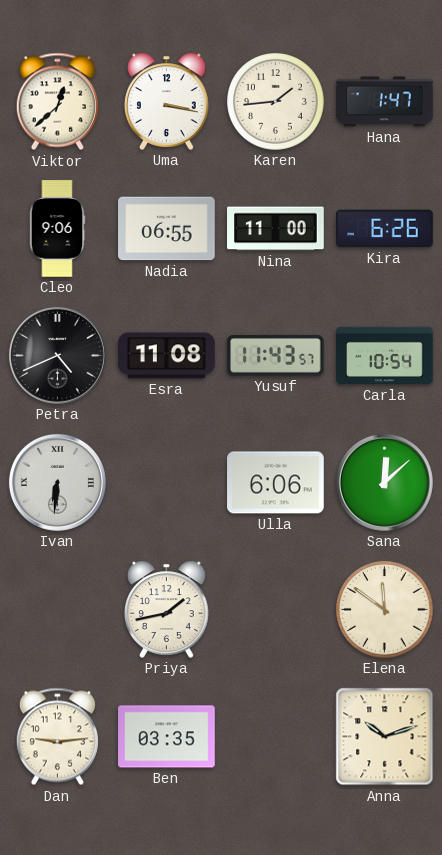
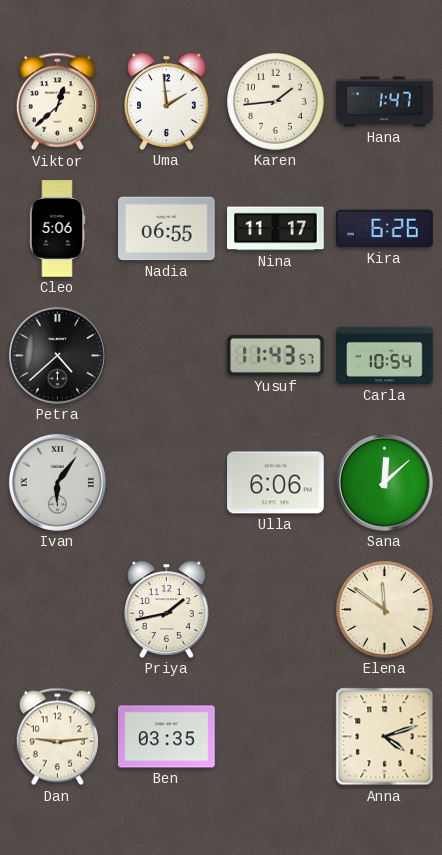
Uma: 3:17 -> 1:59
Cleo: 9:06 -> 5:06
Nina: 11:00 -> 11:17
Petra: 4:41 -> 4:38
Esra: 11:08 -> none
Ivan: 6:31 -> 6:06
Anna: 10:12 -> 4:12
